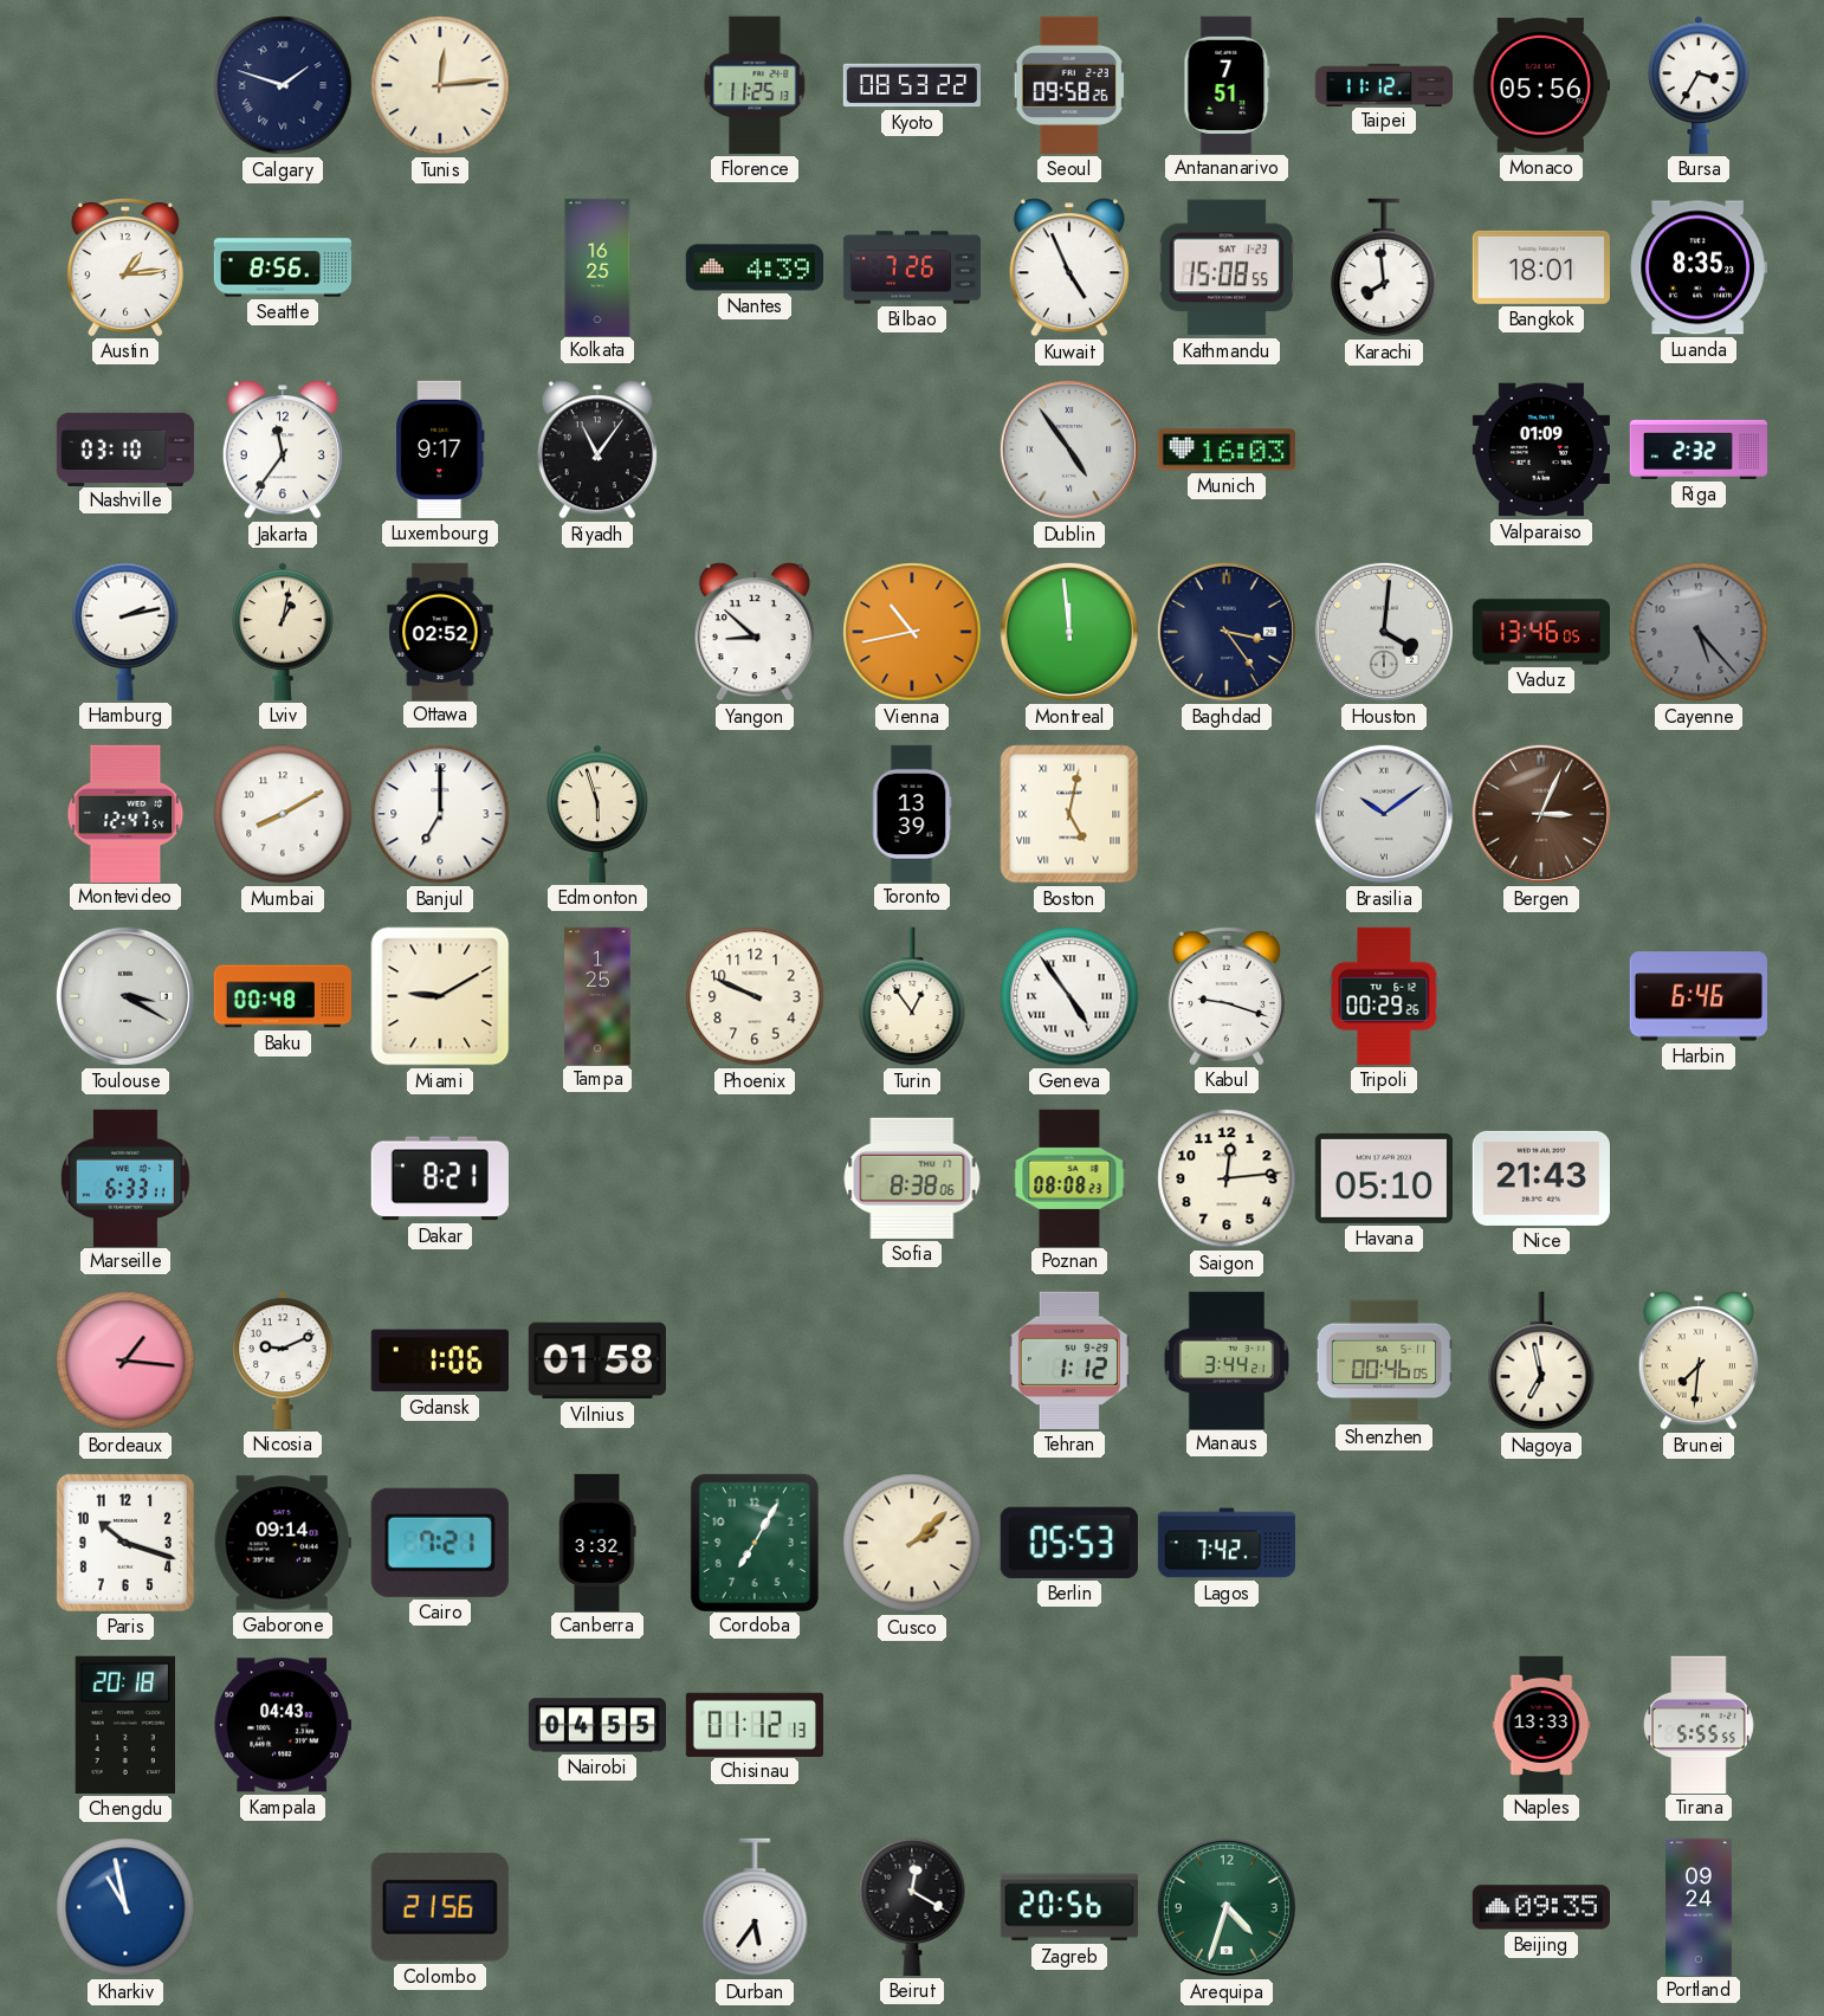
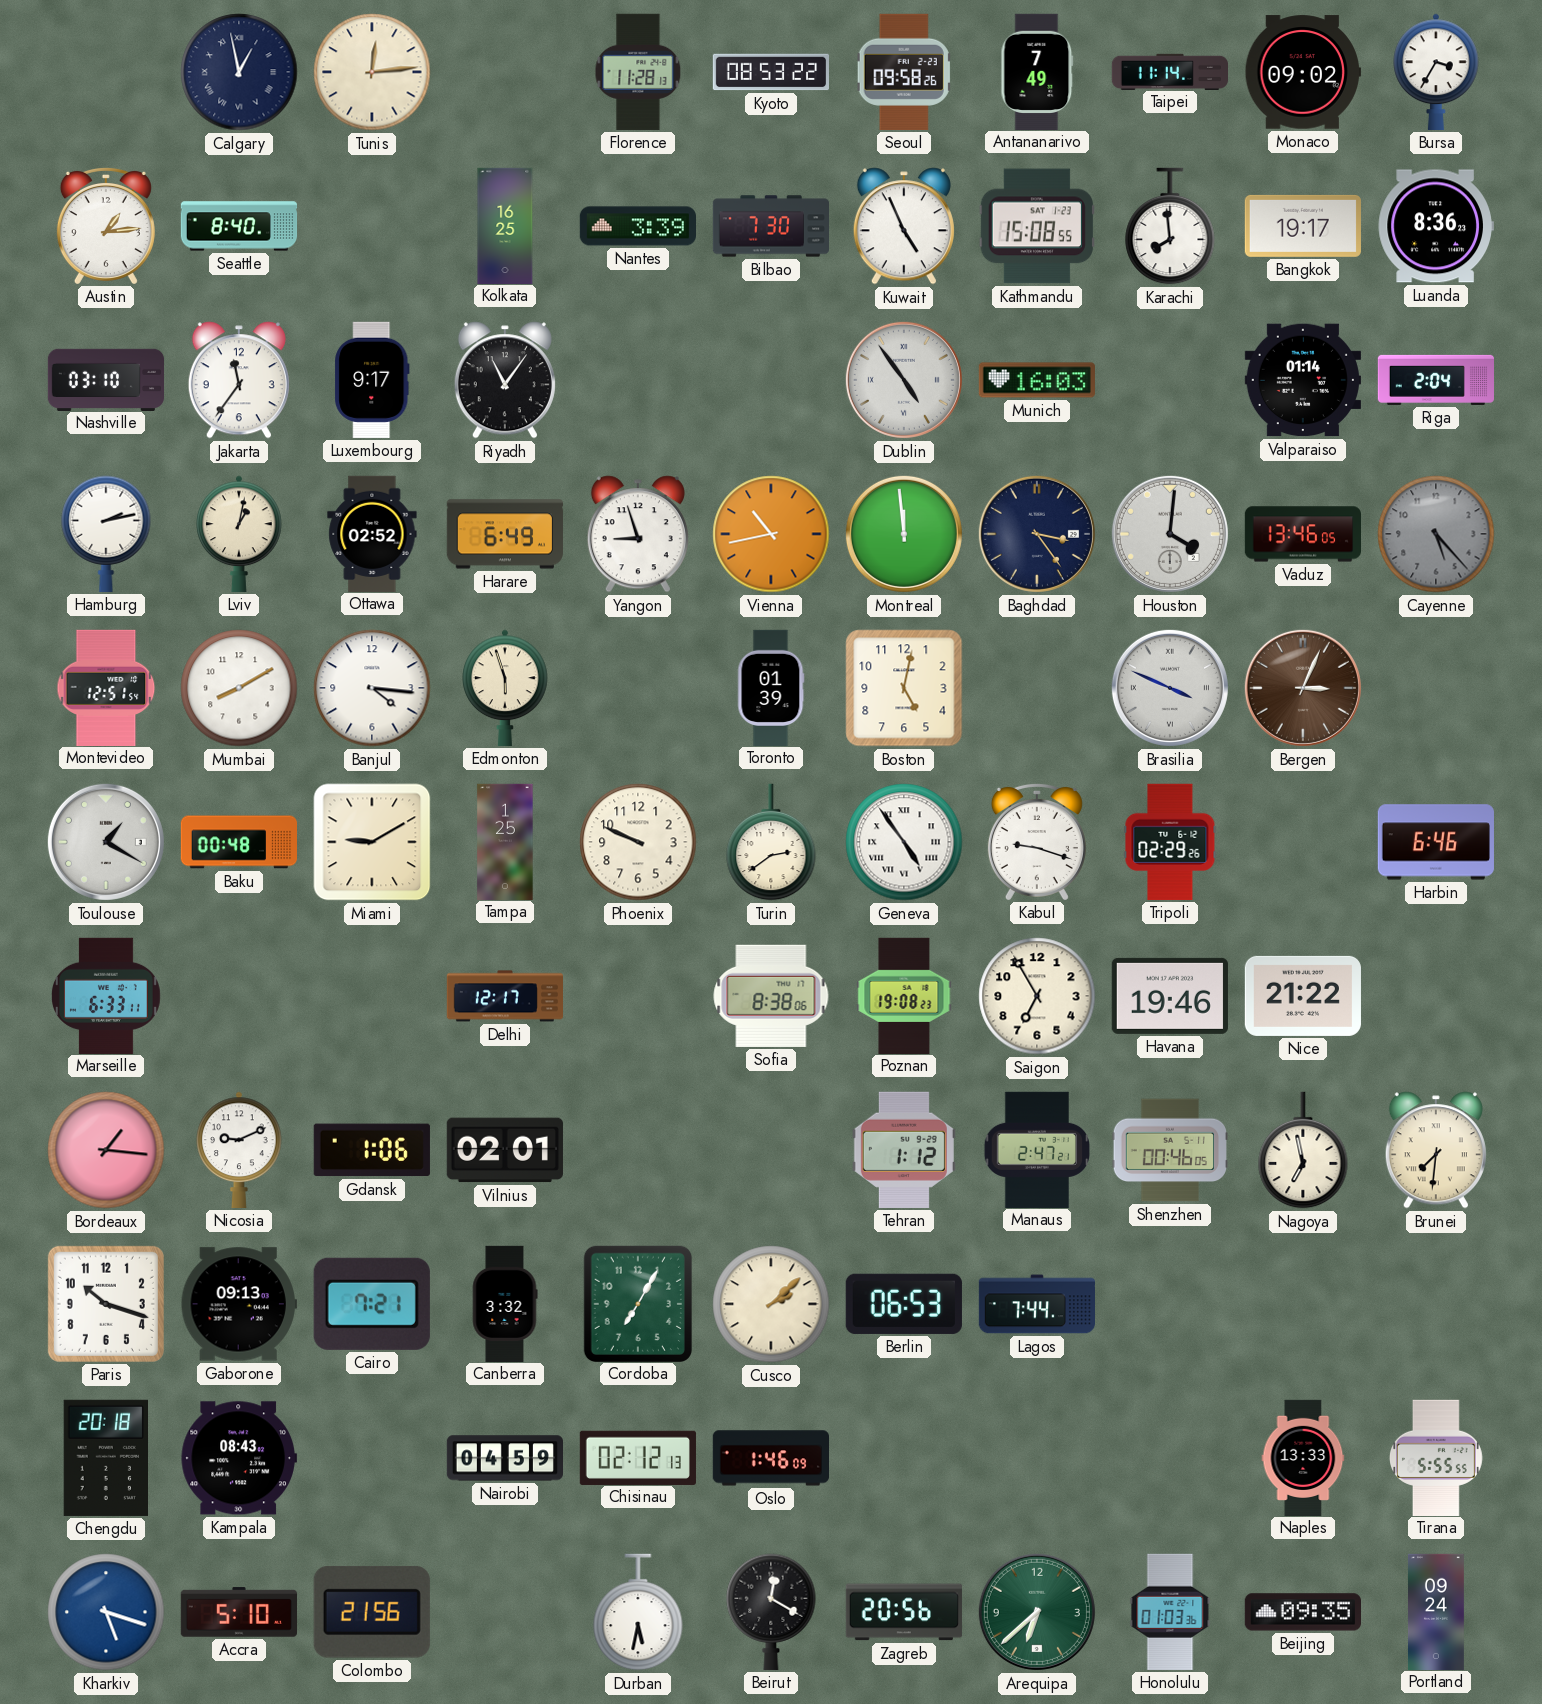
Calgary: 1:48 -> 12:58
Florence: 11:25 -> 11:28
Antananarivo: 7:51 -> 7:49
Taipei: 11:12 -> 11:14
Monaco: 05:56 -> 09:02
Seattle: 8:56 -> 8:40
Nantes: 4:39 -> 3:39
Bilbao: 7:26 -> 7:30
Bangkok: 18:01 -> 19:17
Luanda: 8:35 -> 8:36
Valparaiso: 01:09 -> 01:14
Riga: 2:32 -> 2:04
Harare: none -> 6:49
Yangon: 8:52 -> 8:57
Montevideo: 12:47 -> 12:51
Banjul: 7:00 -> 4:16
Toronto: 13:39 -> 01:39
Boston numerals: Roman -> Arabic
Brasilia: 10:09 -> 3:49
Toulouse: 3:20 -> 1:20
Turin: 12:54 -> 2:39
Tripoli: 00:29 -> 02:29
Dakar: 8:21 -> none
Delhi: none -> 12:17
Poznan: 08:08 -> 19:08
Saigon: 12:14 -> 6:55
Havana: 05:10 -> 19:46
Nice: 21:43 -> 21:22
Vilnius: 01:58 -> 02:01
Manaus: 3:44 -> 2:47
Gaborone: 09:14 -> 09:13
Berlin: 05:53 -> 06:53
Lagos: 7:42 -> 7:44
Kampala: 04:43 -> 08:43
Nairobi: 04:55 -> 04:59
Chisinau: 01:12 -> 02:12
Oslo: none -> 1:46
Kharkiv: 10:58 -> 5:18
Accra: none -> 5:10
Durban: 5:36 -> 5:32
Arequipa: 4:33 -> 6:38
Honolulu: none -> 01:03
